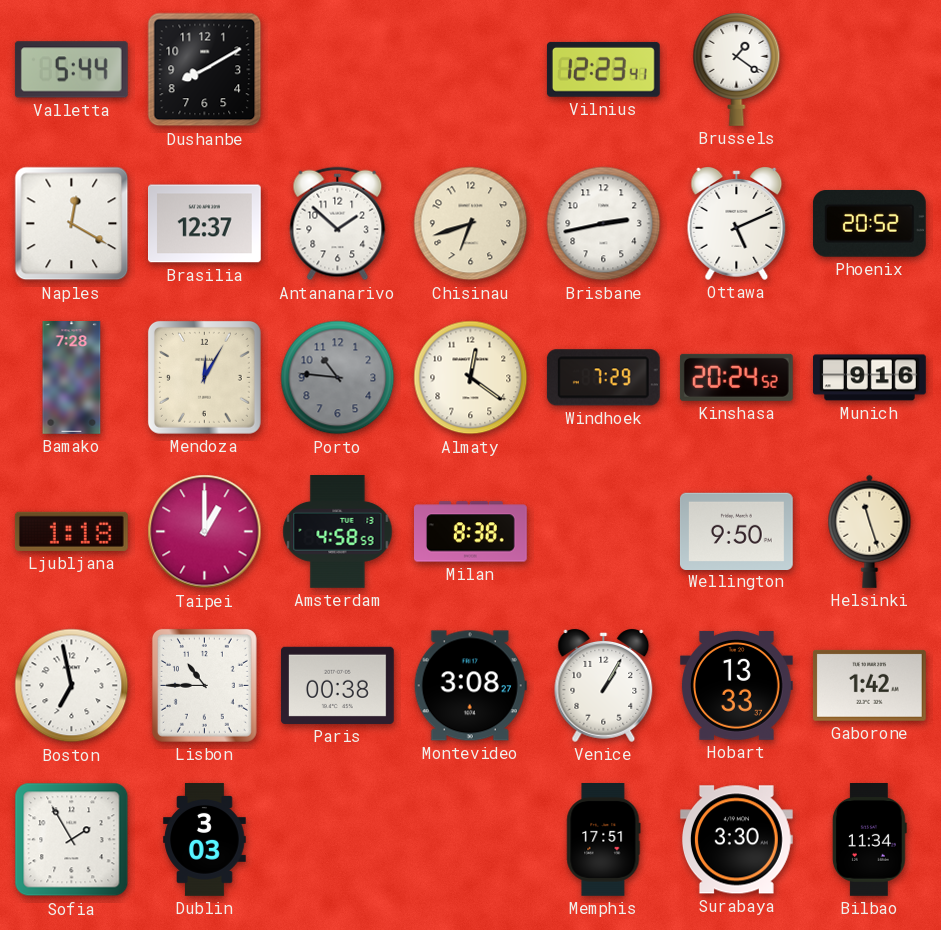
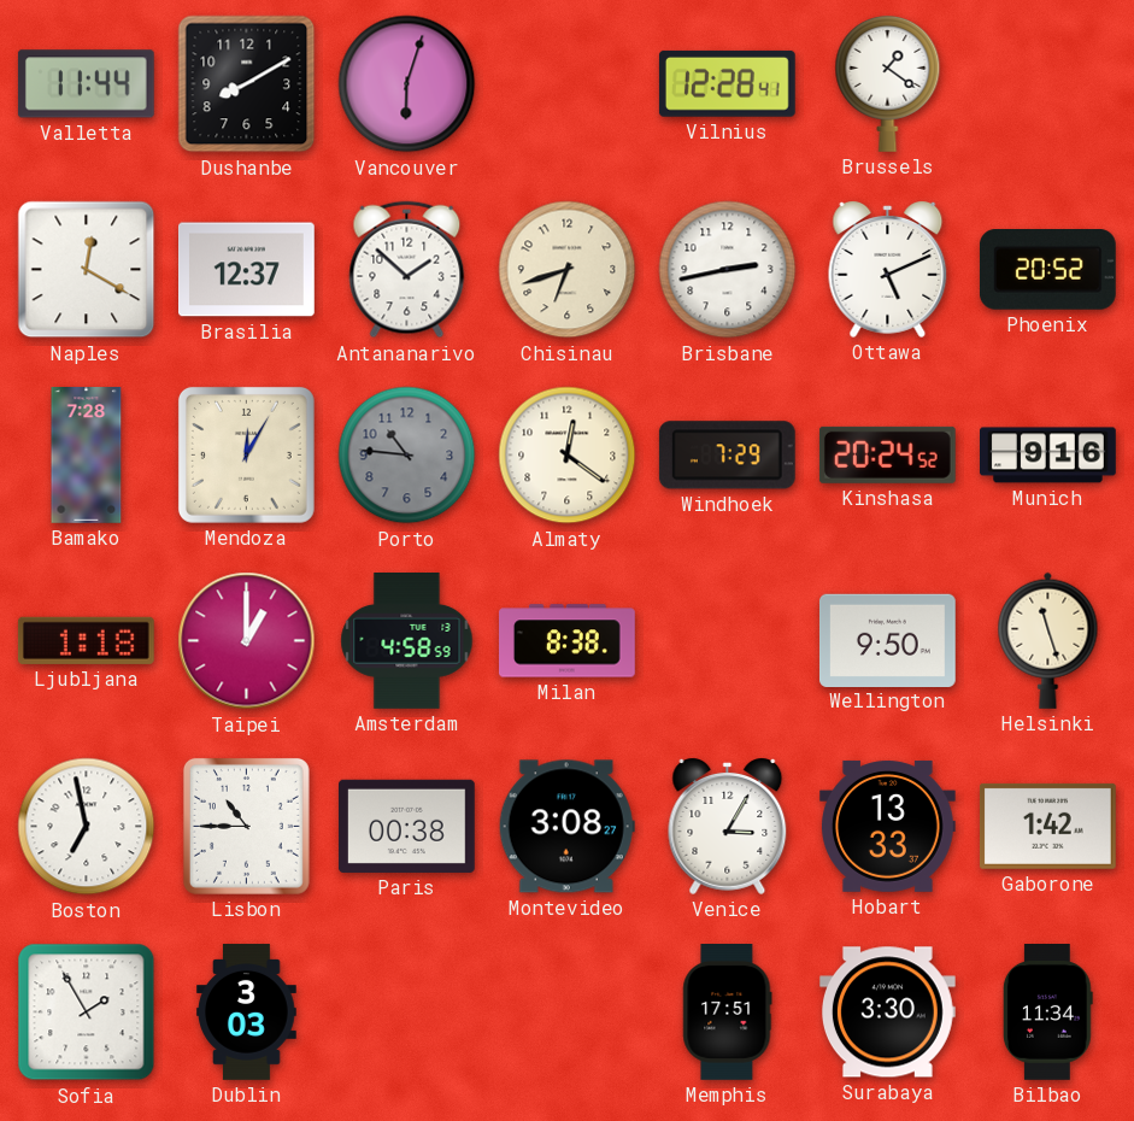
Valletta: 5:44 -> 11:44
Vancouver: none -> 6:03
Vilnius: 12:23 -> 12:28
Venice: 1:05 -> 3:05
